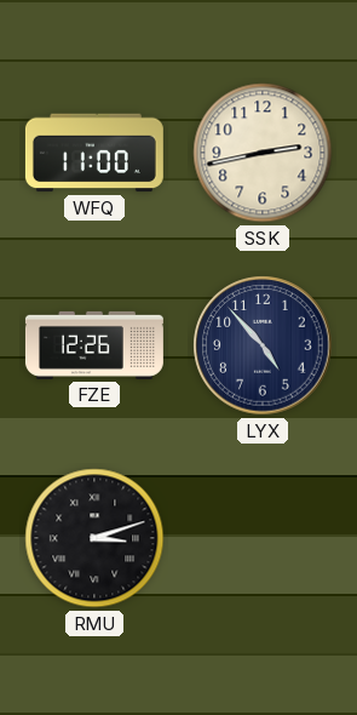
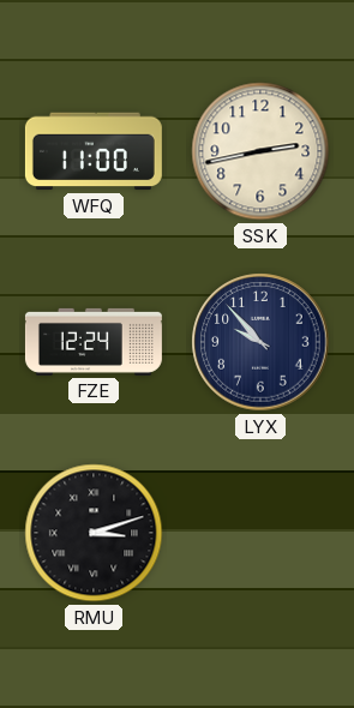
FZE: 12:26 -> 12:24
LYX: 4:53 -> 9:53
